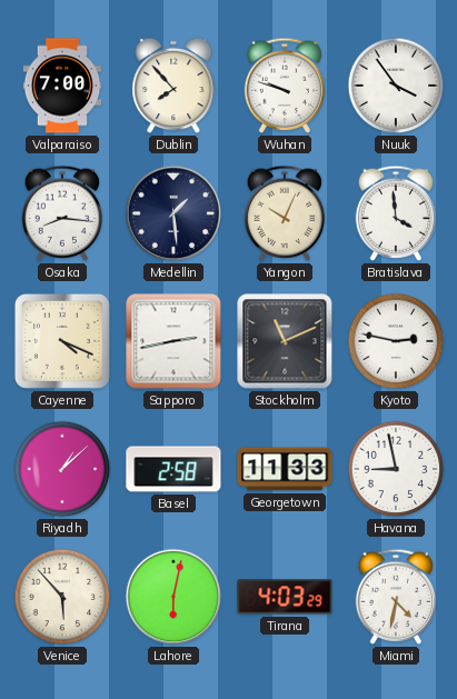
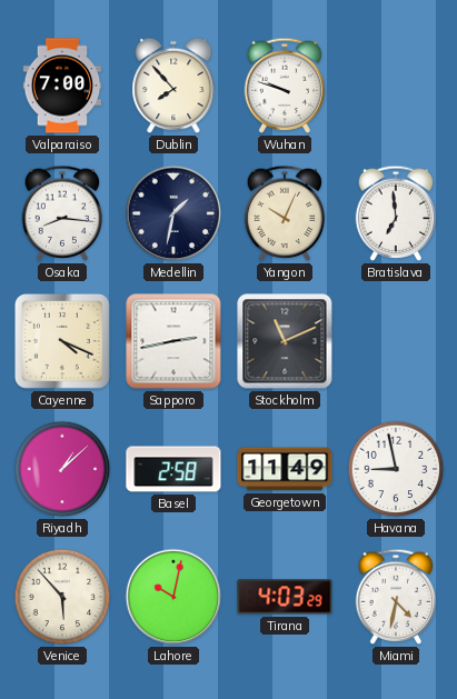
Nuuk: 3:54 -> none
Medellin: 1:29 -> 1:32
Bratislava: 3:59 -> 6:59
Kyoto: 2:47 -> none
Georgetown: 11:33 -> 11:49
Lahore: 6:02 -> 10:02
